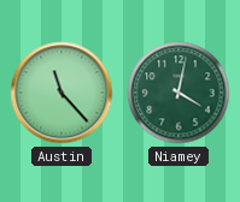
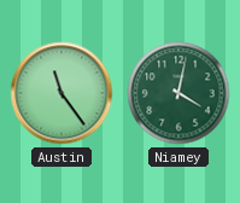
Austin: 11:23 -> 11:24
